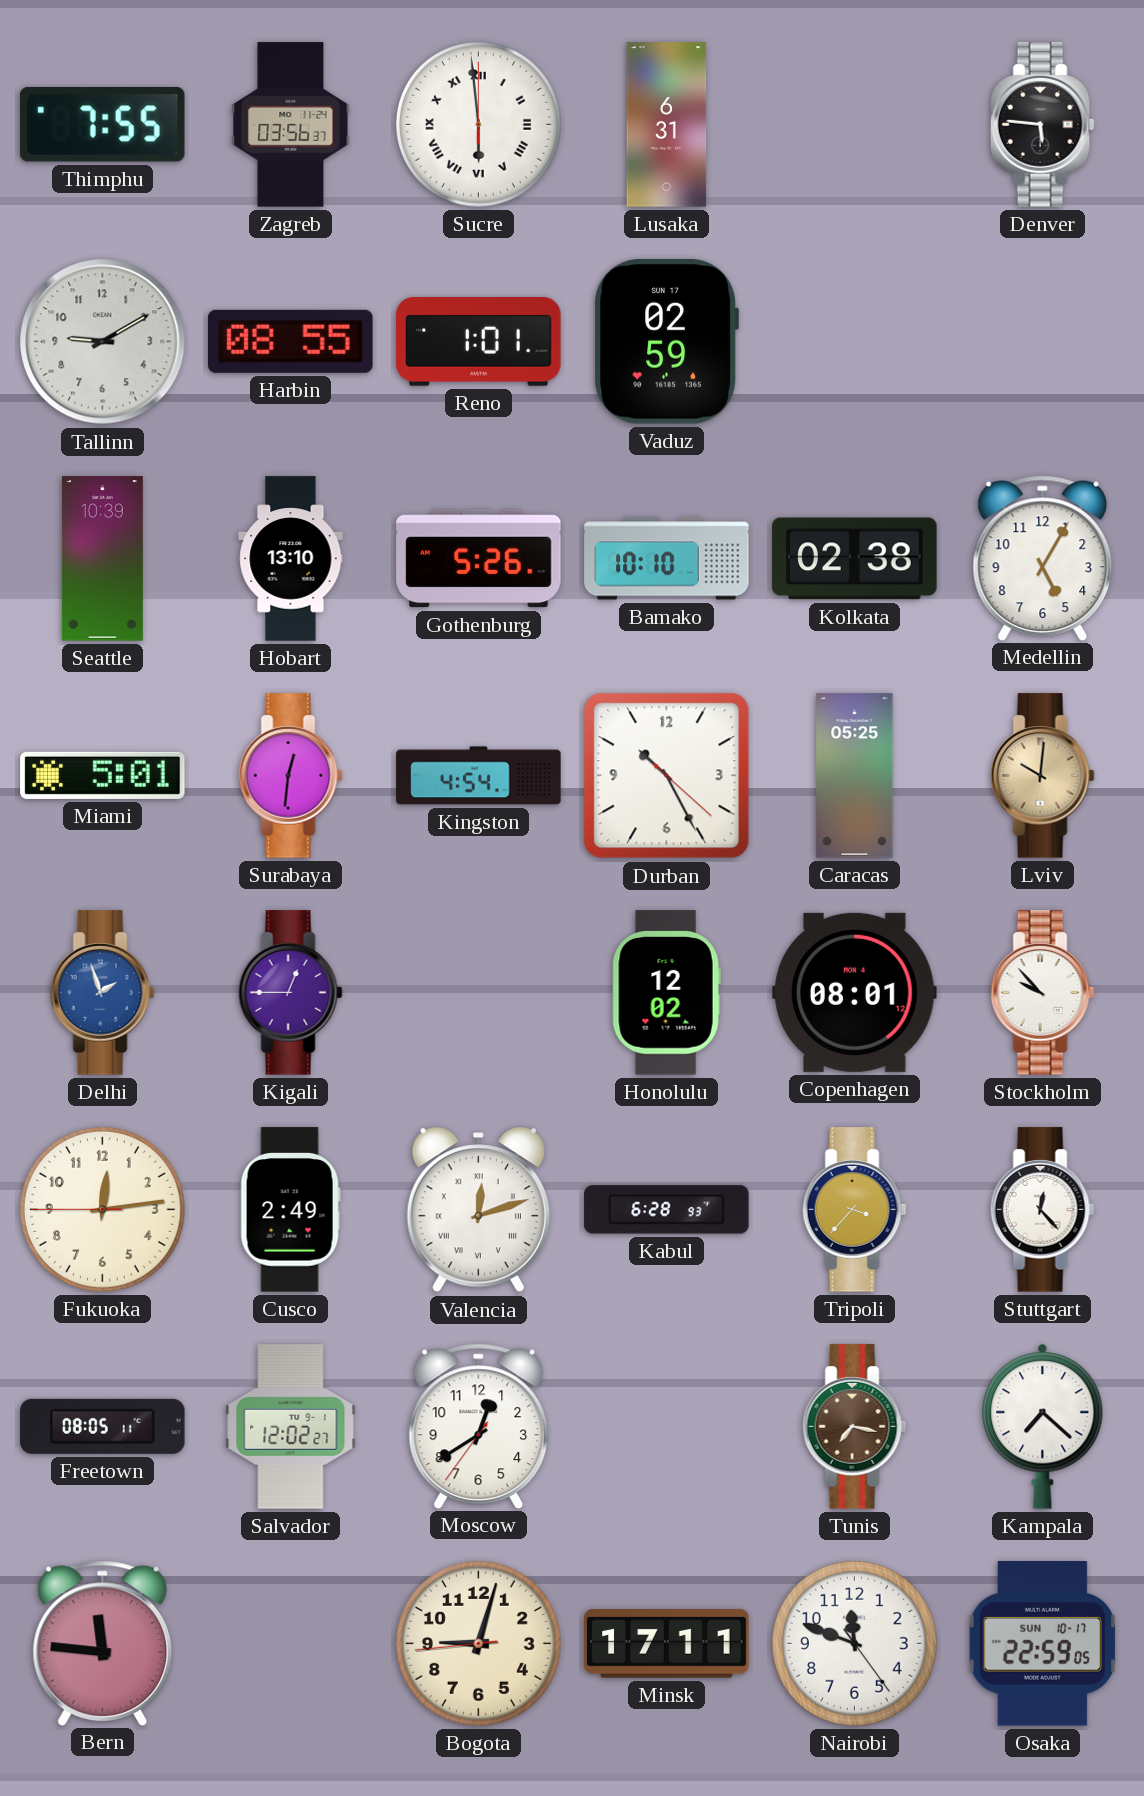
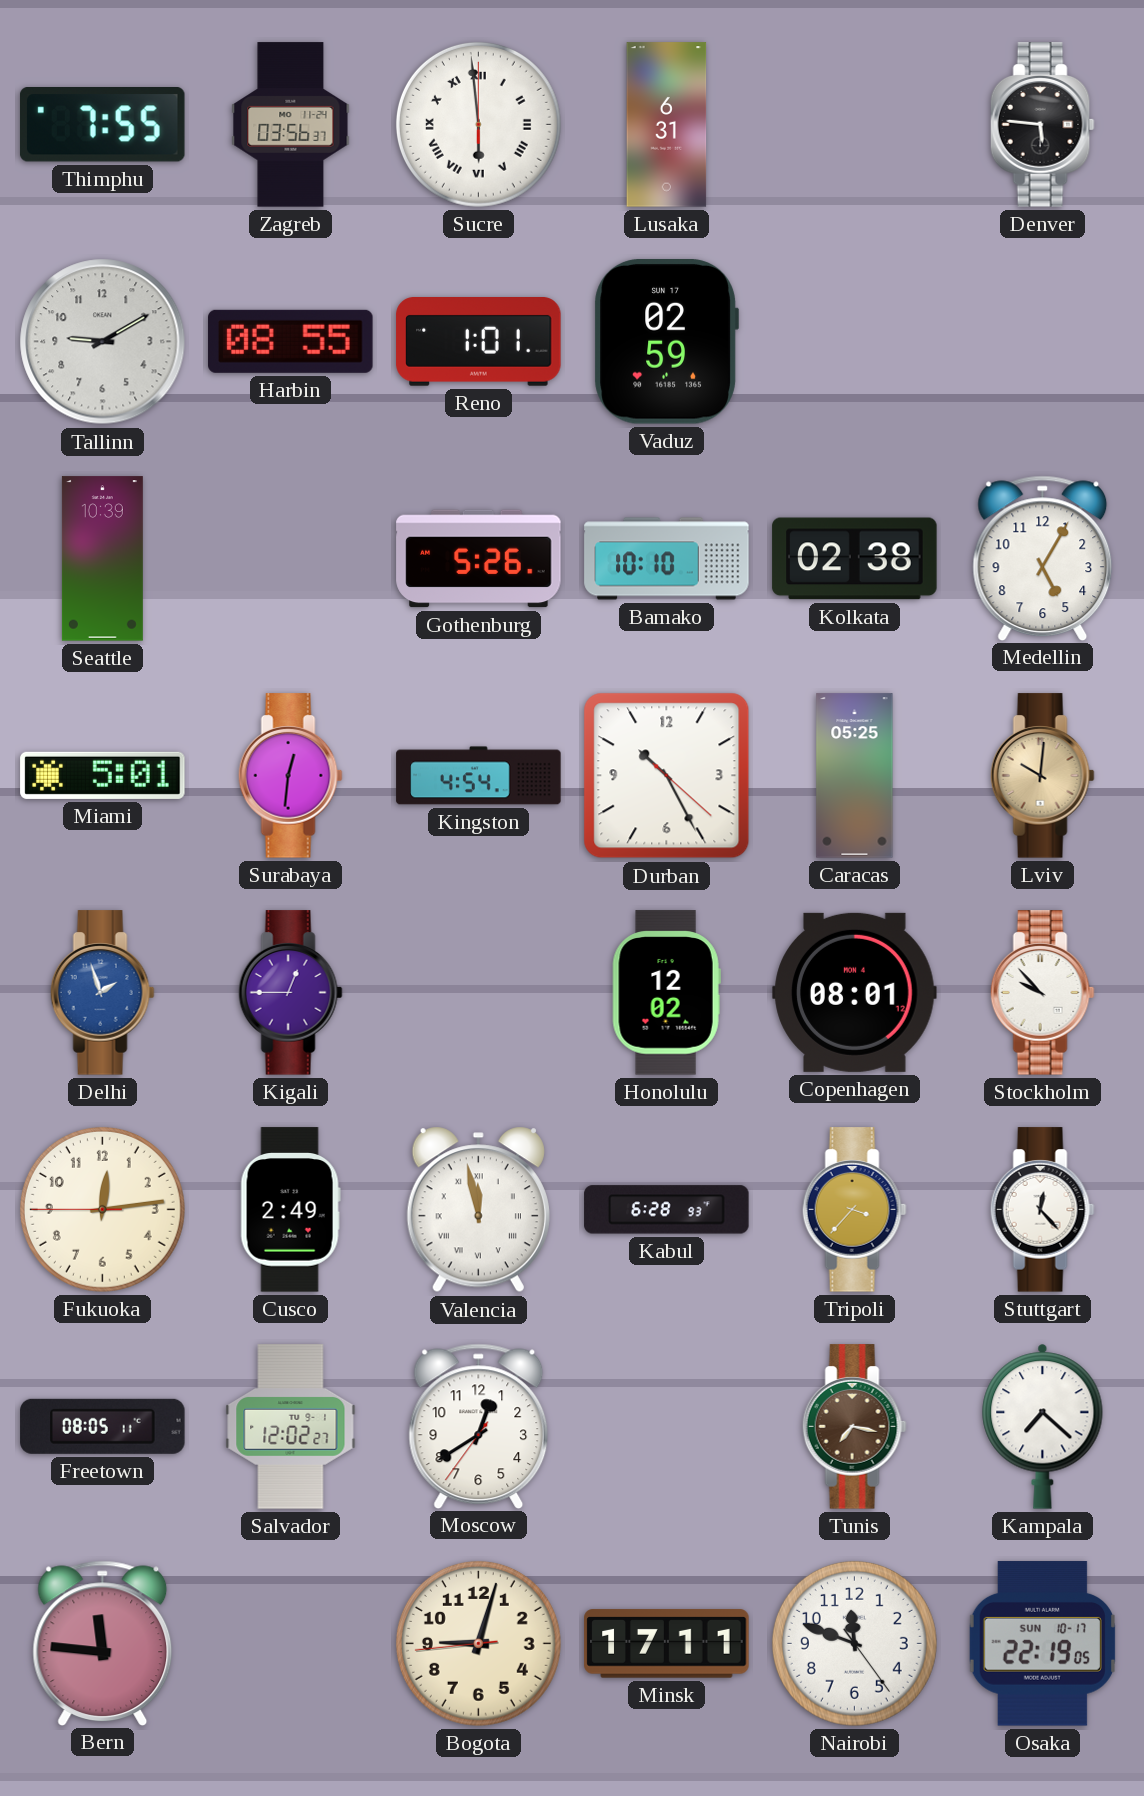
Hobart: 13:10 -> none
Valencia: 12:12 -> 11:58
Osaka: 22:59 -> 22:19
